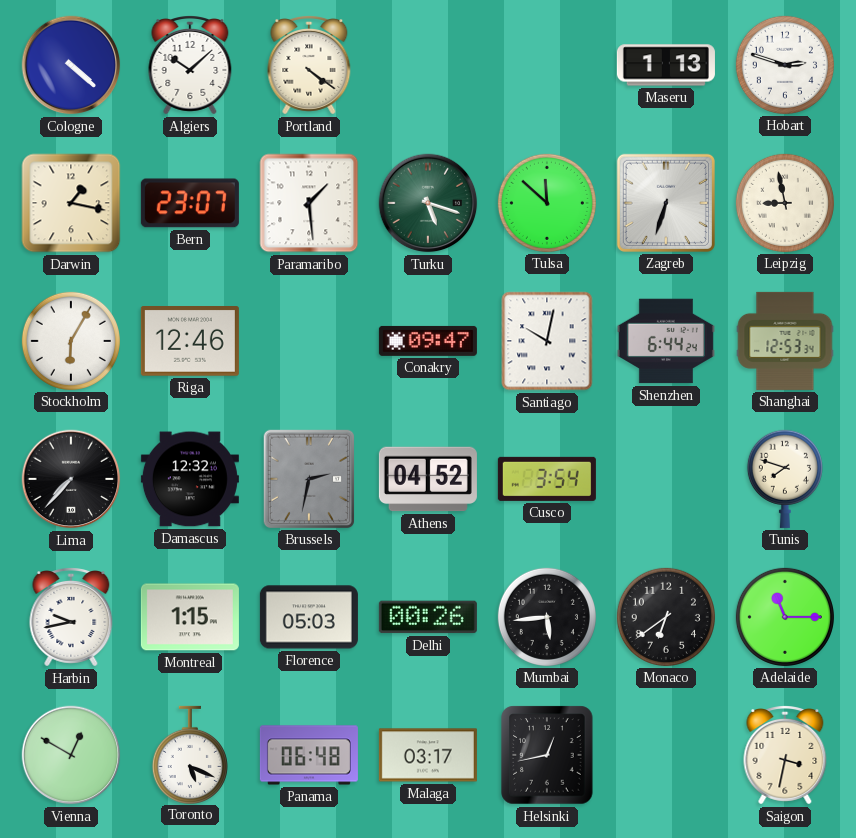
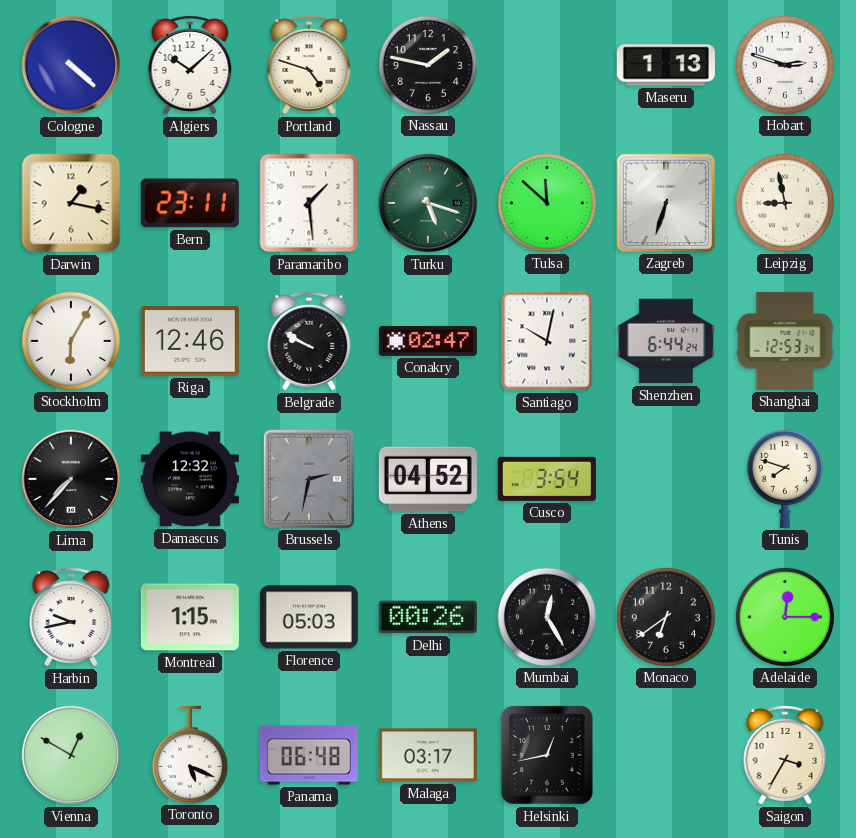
Portland: 4:21 -> 4:48
Nassau: none -> 1:47
Bern: 23:07 -> 23:11
Belgrade: none -> 9:50
Conakry: 09:47 -> 02:47
Mumbai: 5:44 -> 12:25
Adelaide: 11:15 -> 12:15
Saigon: 3:32 -> 3:35
